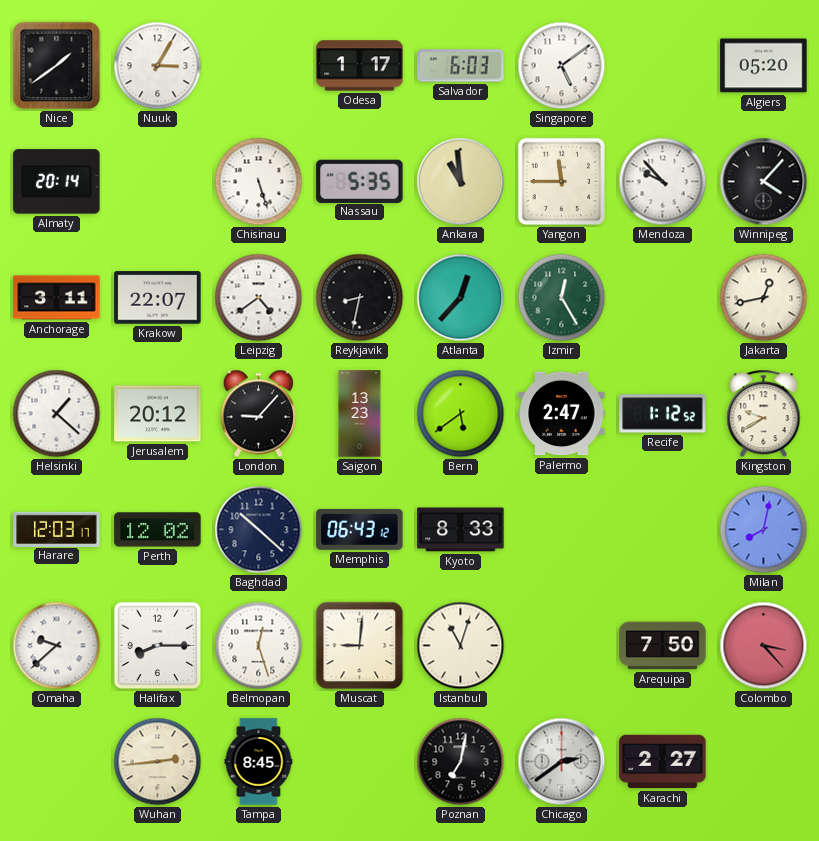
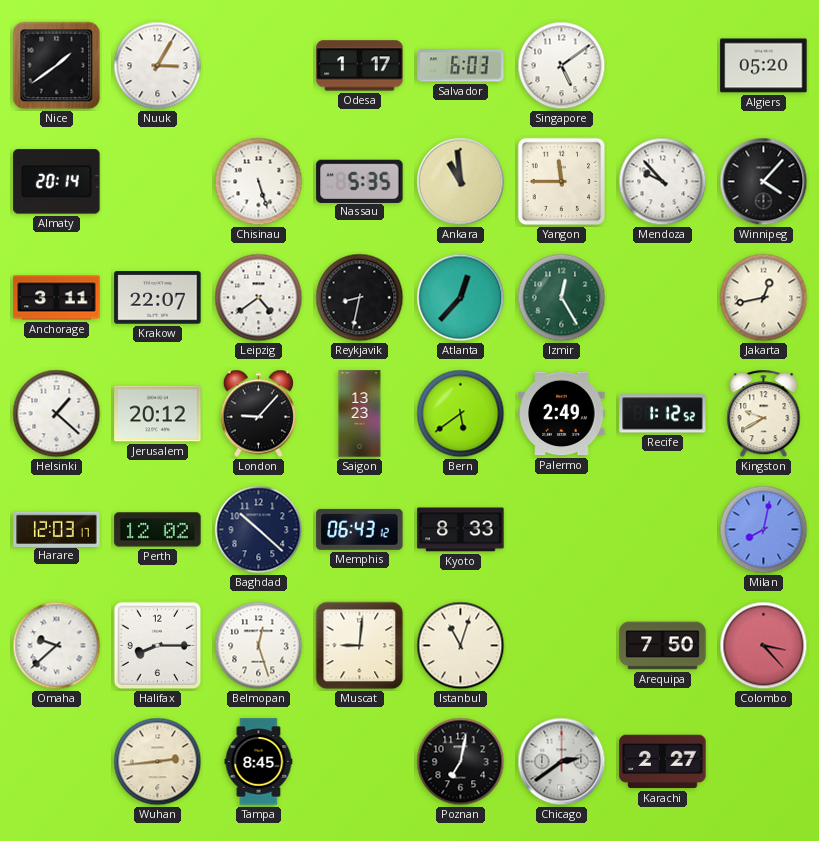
Palermo: 2:47 -> 2:49
